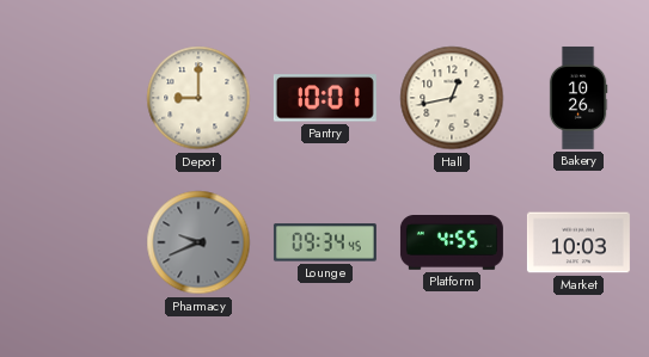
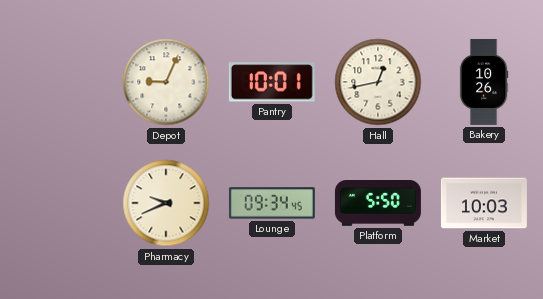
Depot: 9:00 -> 9:04
Pharmacy dial: grey -> cream
Platform: 4:55 -> 5:50
